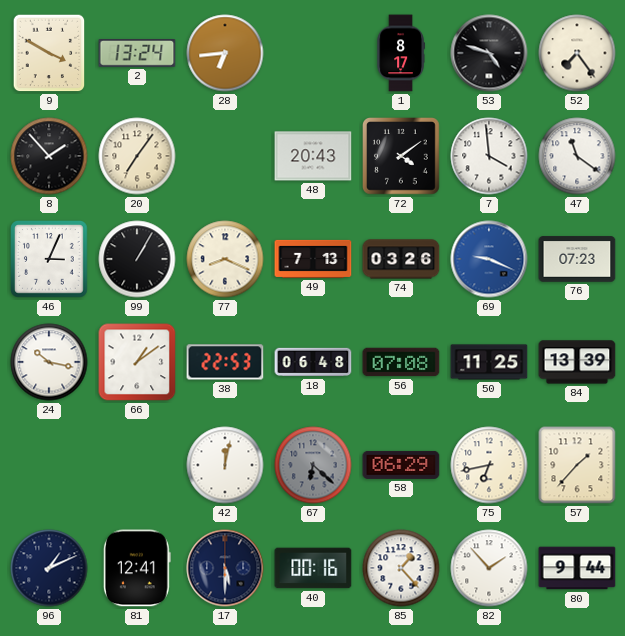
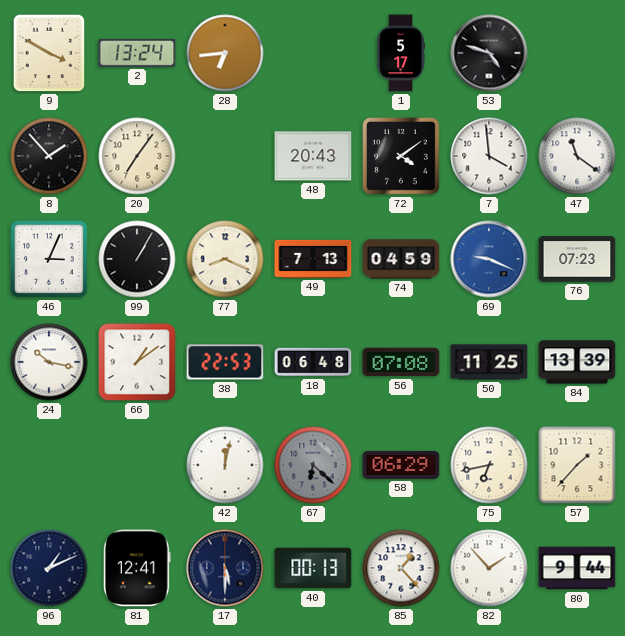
1: 8:17 -> 5:17
52: 7:24 -> none
74: 03:26 -> 04:59
40: 00:16 -> 00:13
